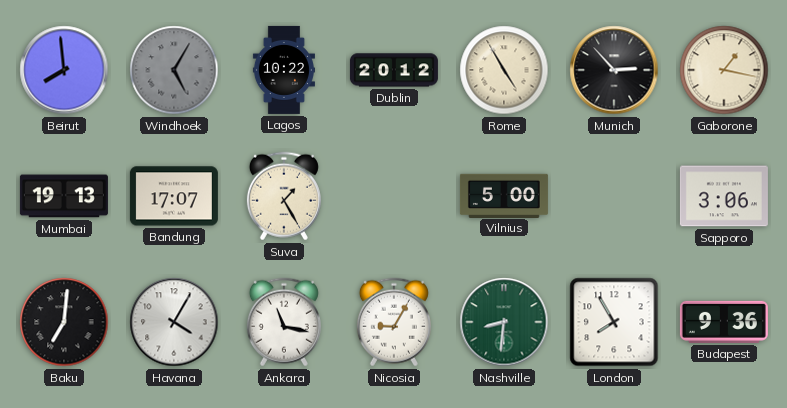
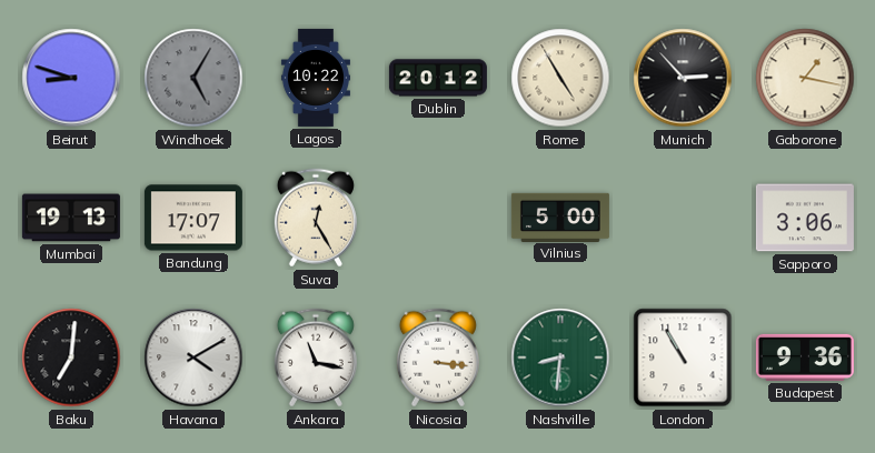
Beirut: 7:59 -> 8:48
Suva: 1:25 -> 12:25
Havana: 4:05 -> 4:10
Nicosia: 9:05 -> 3:16
London: 7:55 -> 10:55
